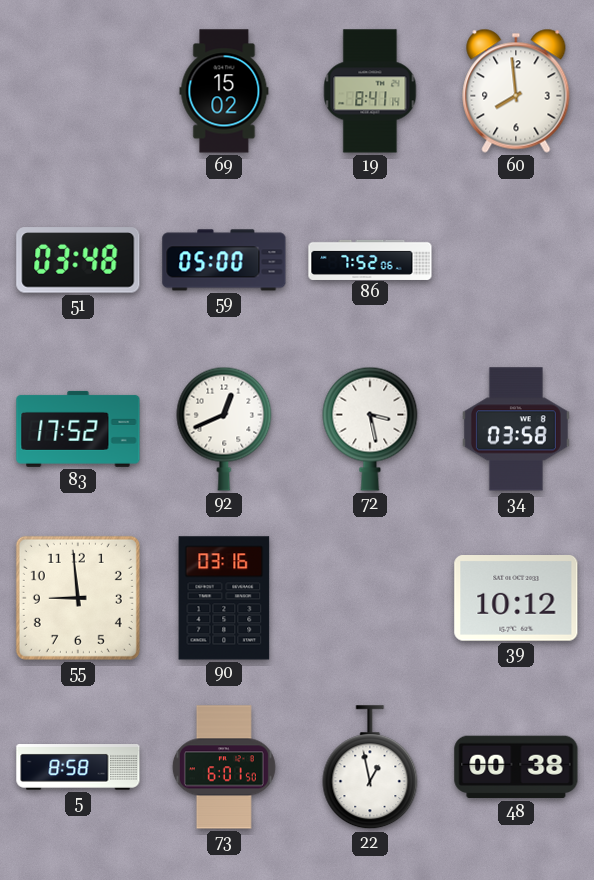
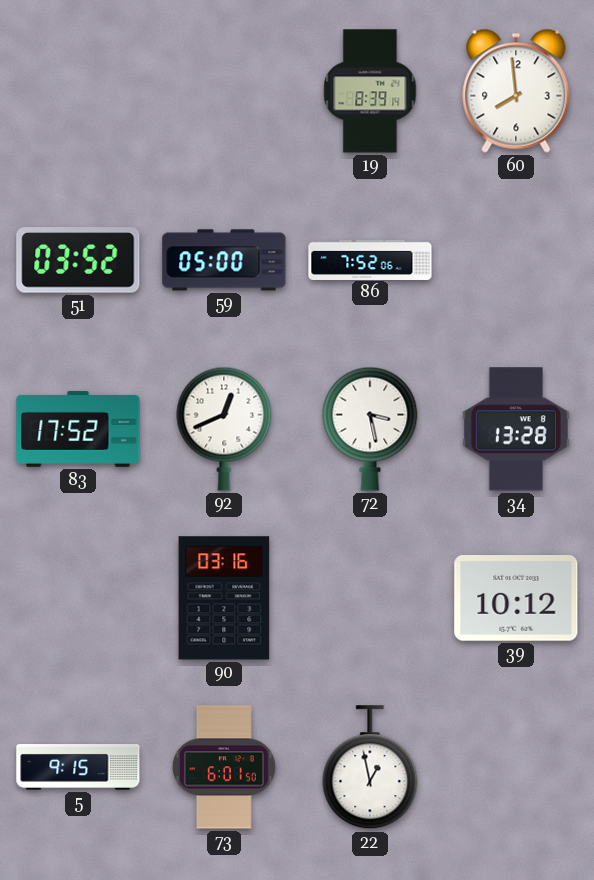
69: 15:02 -> none
19: 8:41 -> 8:39
51: 03:48 -> 03:52
34: 03:58 -> 13:28
55: 8:59 -> none
5: 8:58 -> 9:15
48: 00:38 -> none
